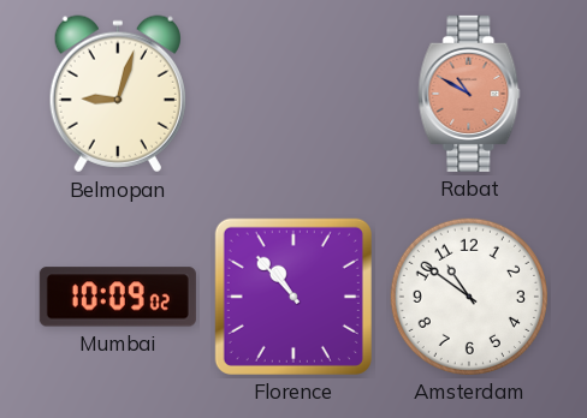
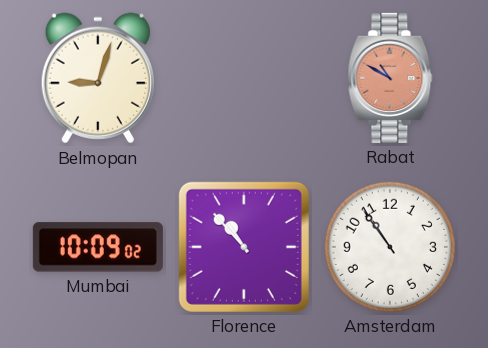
Amsterdam: 10:51 -> 10:54
